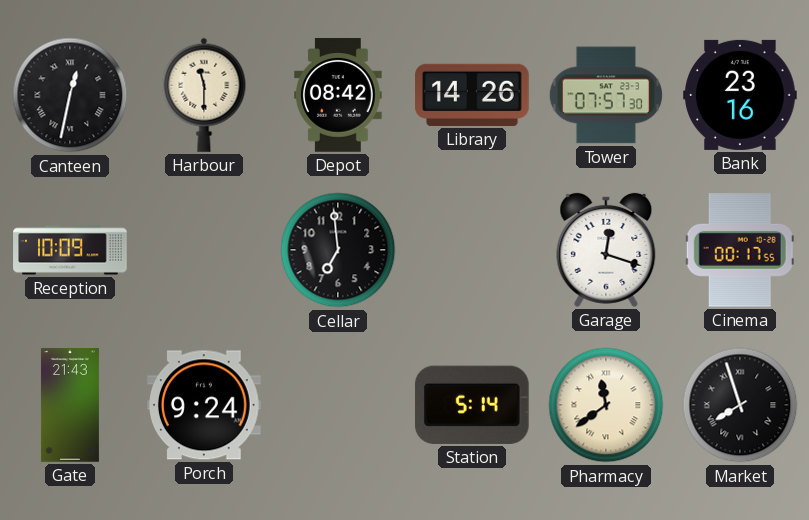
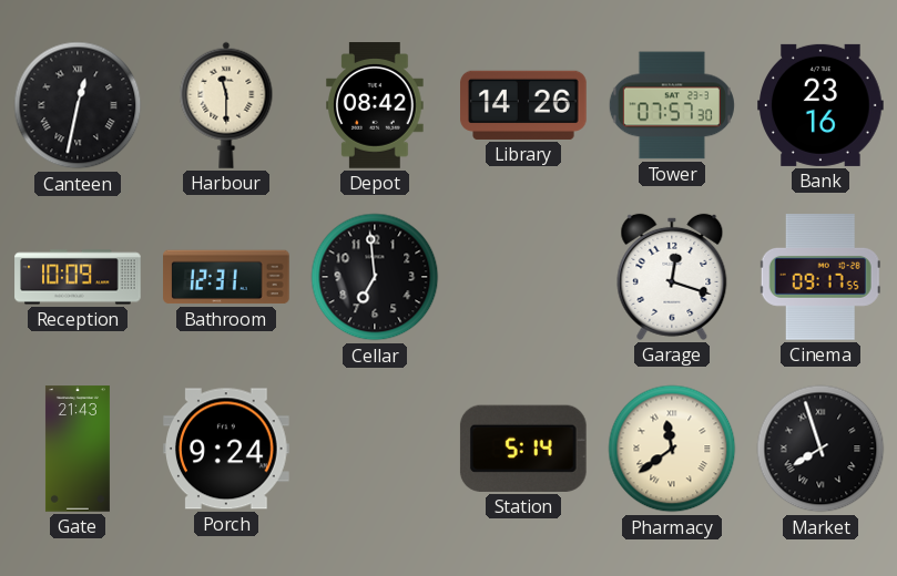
Bathroom: none -> 12:31
Cinema: 00:17 -> 09:17
